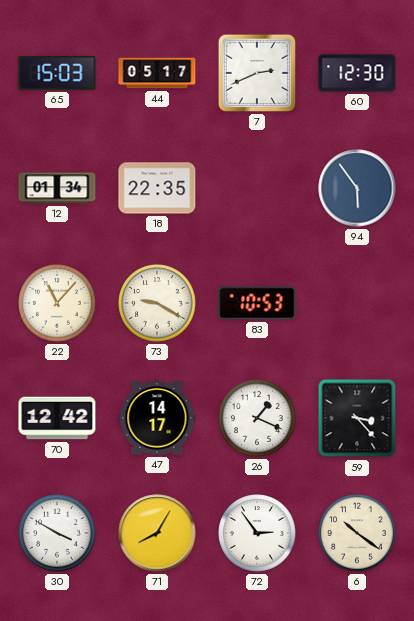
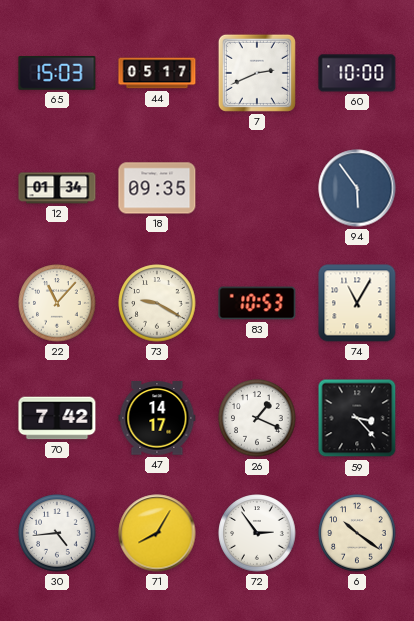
60: 12:30 -> 10:00
18: 22:35 -> 09:35
74: none -> 11:05
70: 12:42 -> 7:42
30: 3:50 -> 4:44
